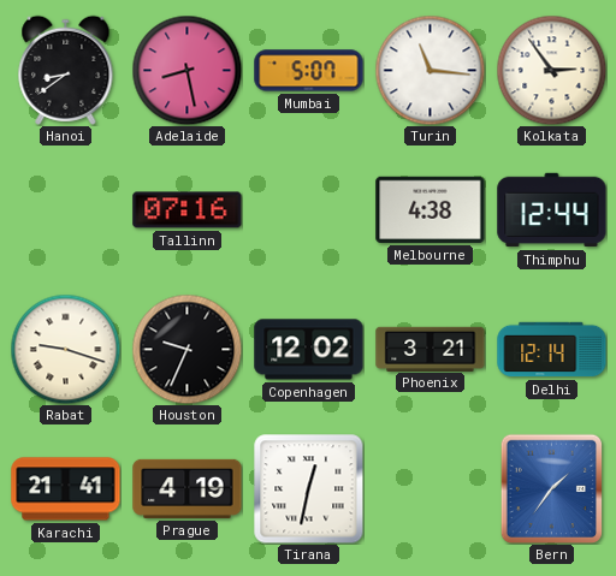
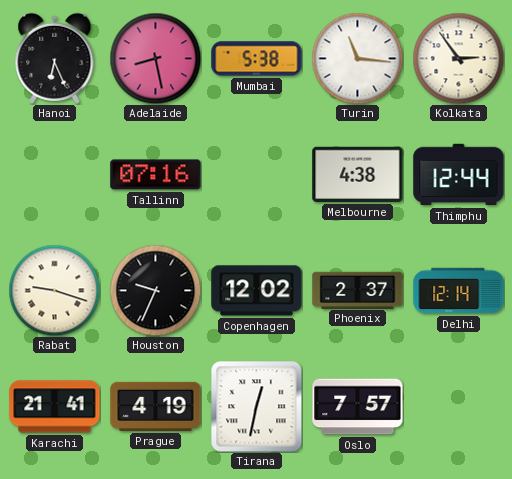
Hanoi: 8:39 -> 6:26
Mumbai: 5:07 -> 5:38
Phoenix: 3:21 -> 2:37
Oslo: none -> 7:57
Bern: 1:36 -> none
